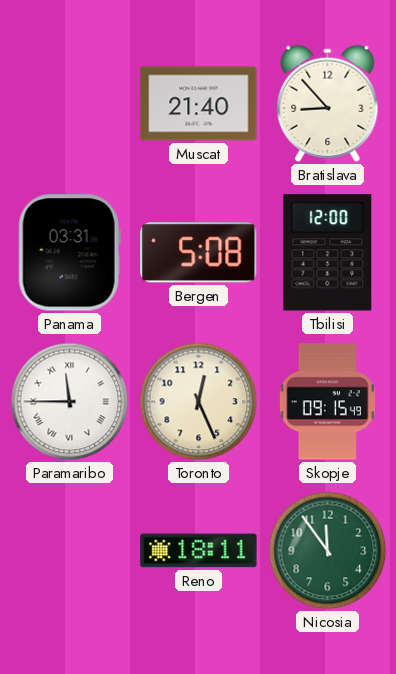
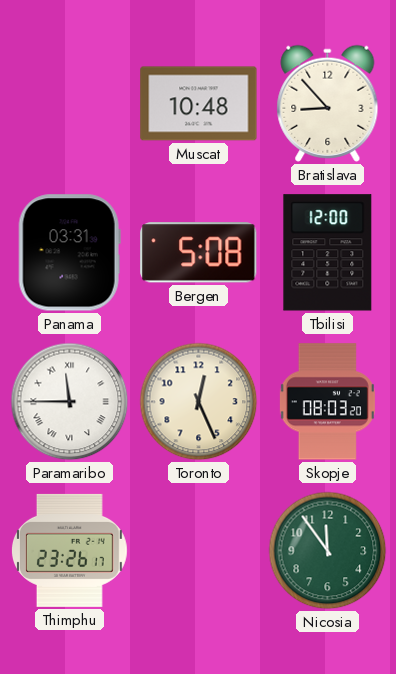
Muscat: 21:40 -> 10:48
Skopje: 09:15 -> 08:03
Thimphu: none -> 23:26
Reno: 18:11 -> none
